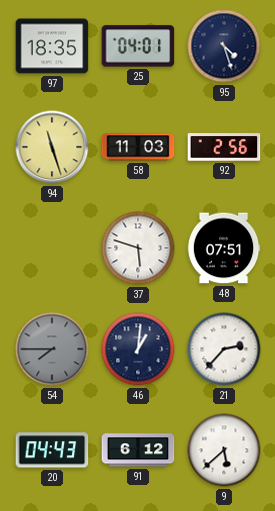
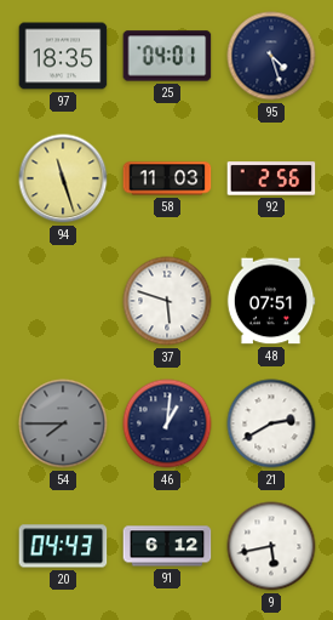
21: 2:37 -> 2:40
9: 5:38 -> 5:43
